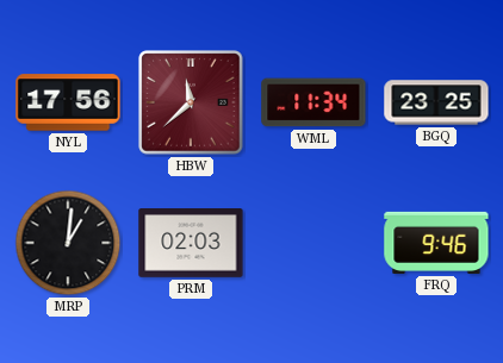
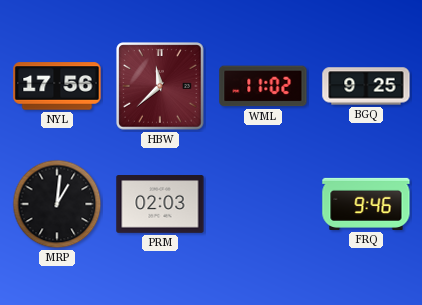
WML: 11:34 -> 11:02
BGQ: 23:25 -> 9:25
